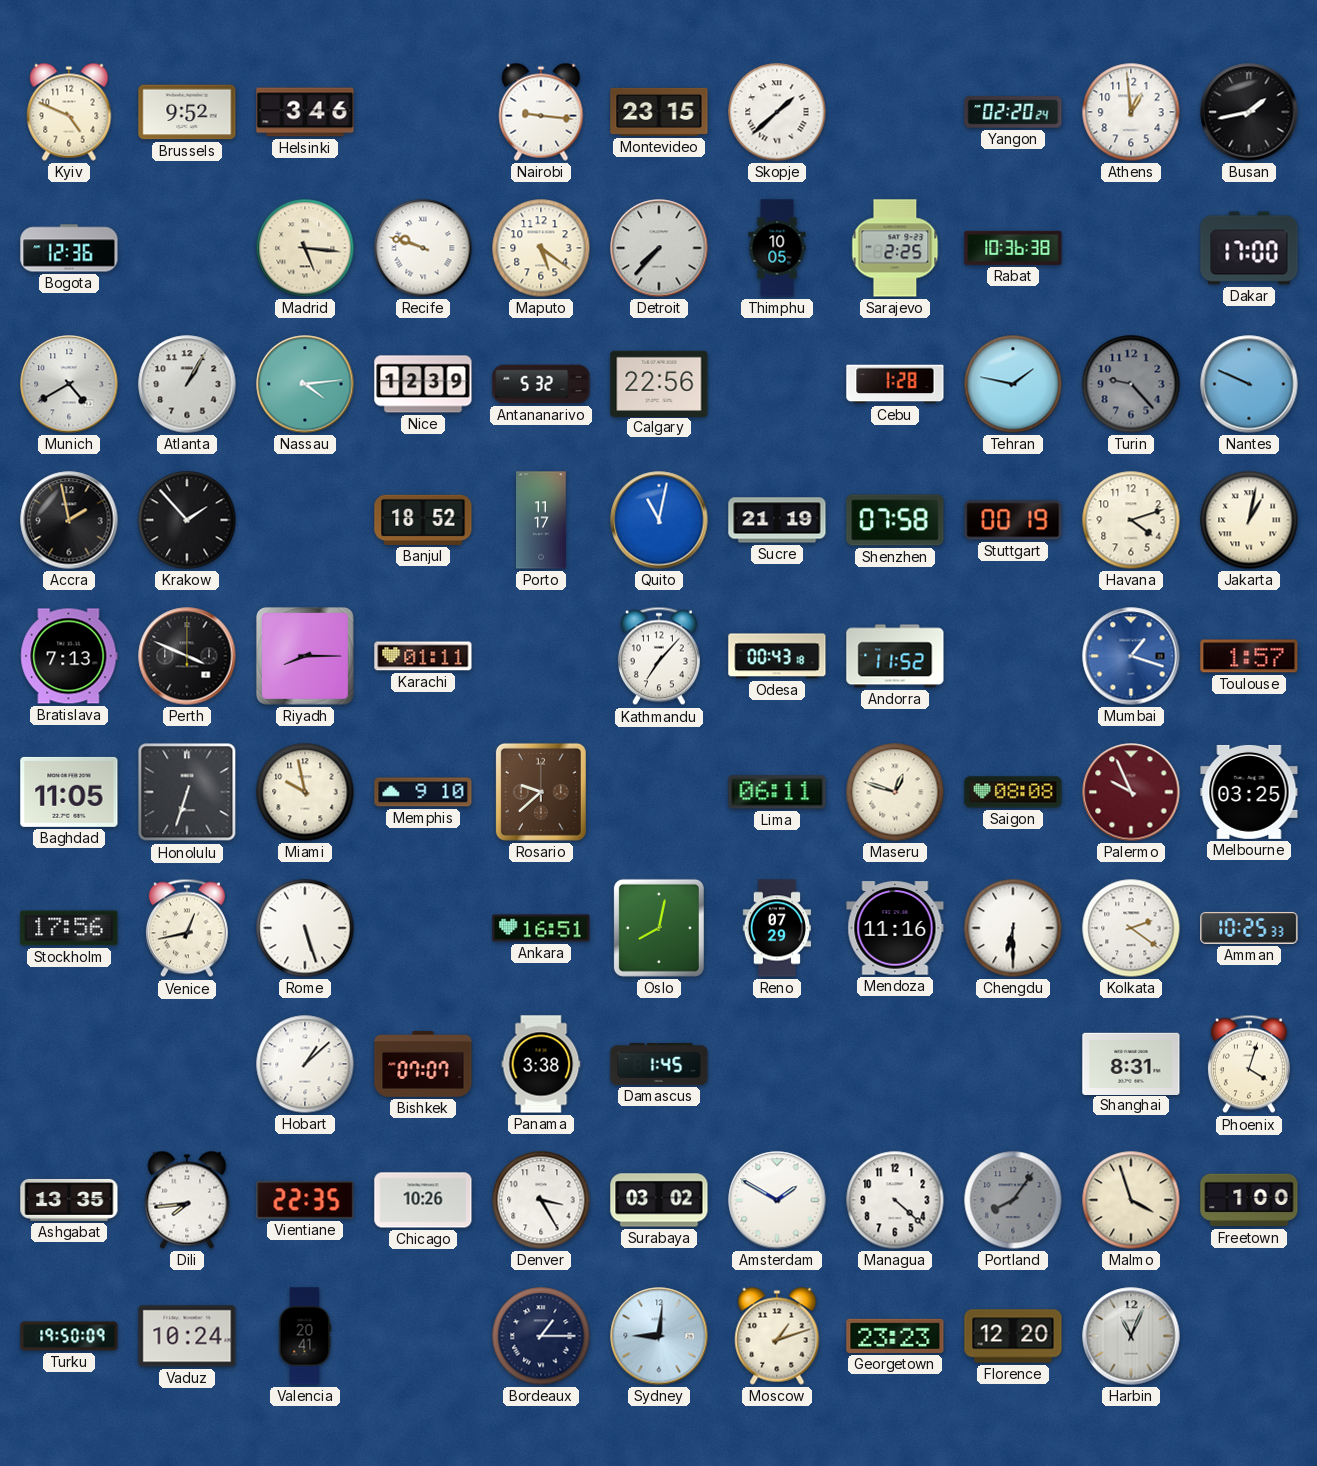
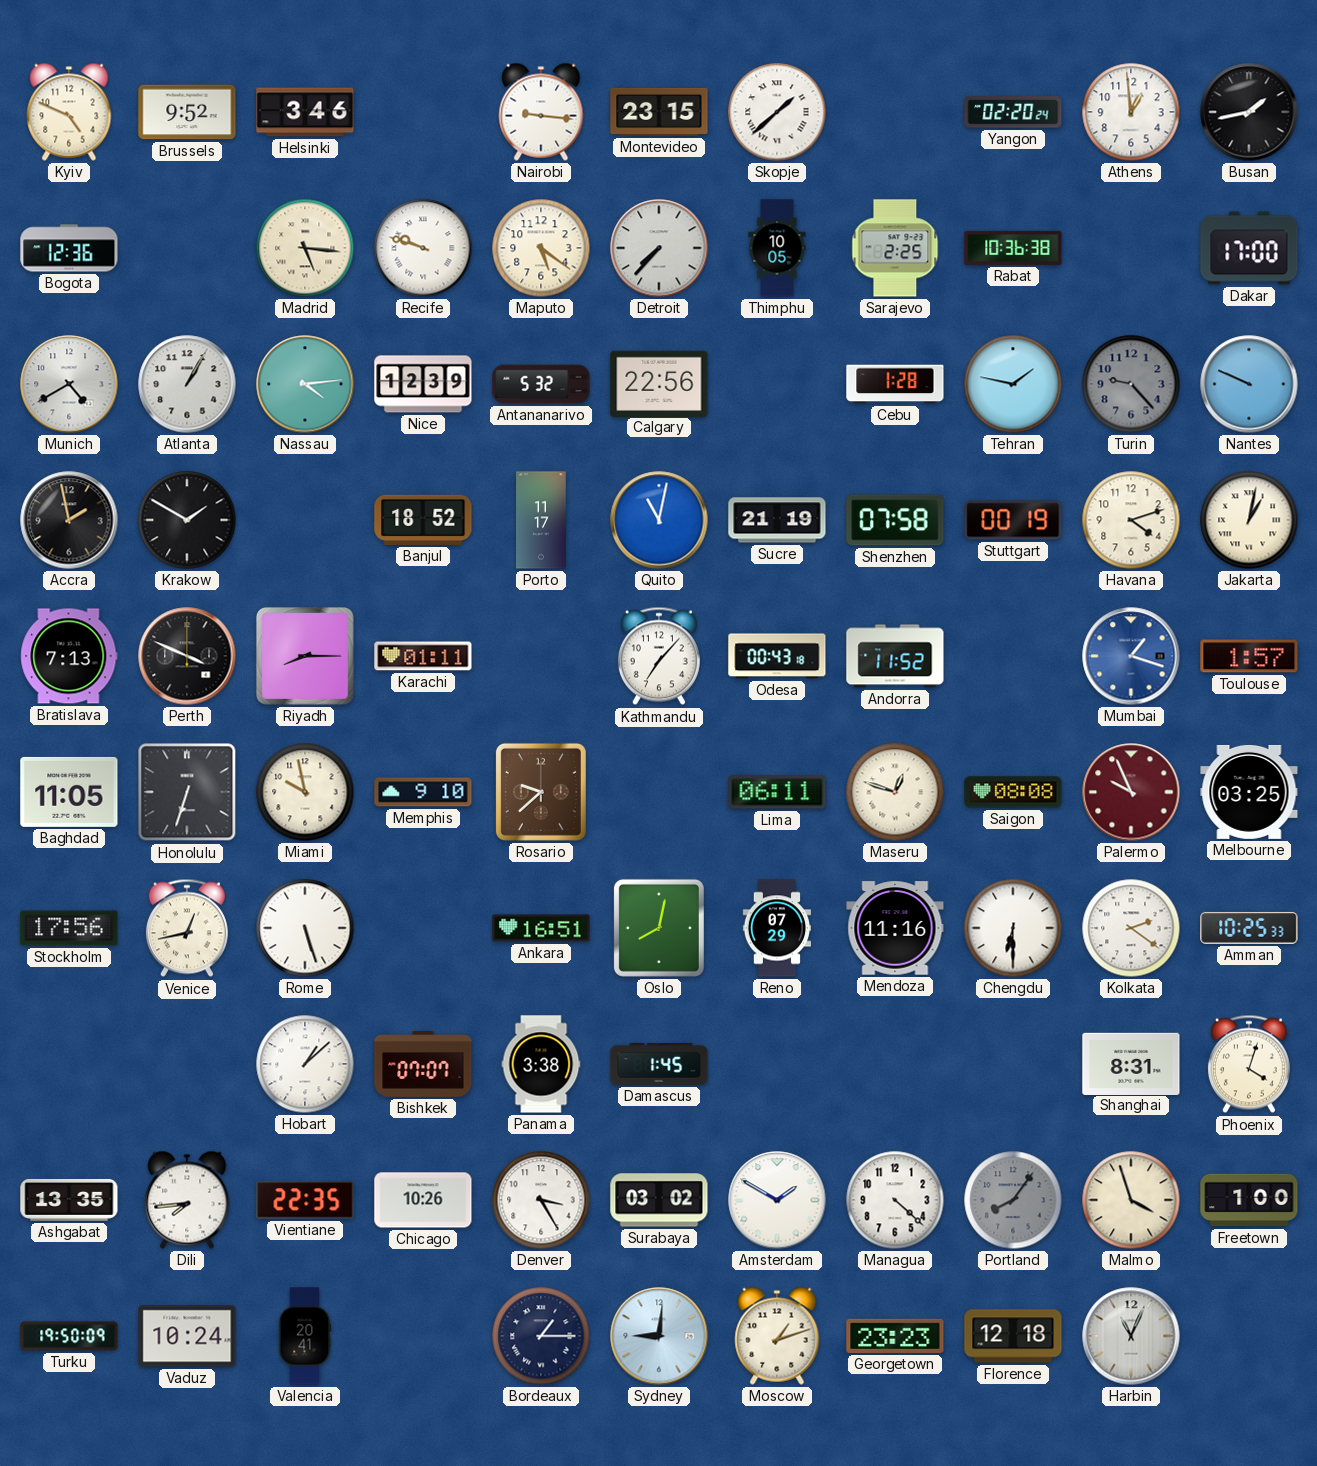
Krakow: 1:53 -> 1:50
Florence: 12:20 -> 12:18
